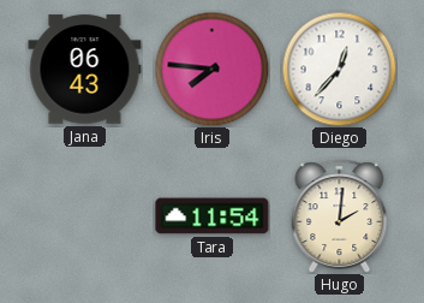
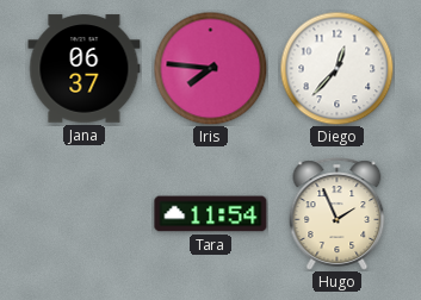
Jana: 06:43 -> 06:37
Hugo: 2:01 -> 1:56
